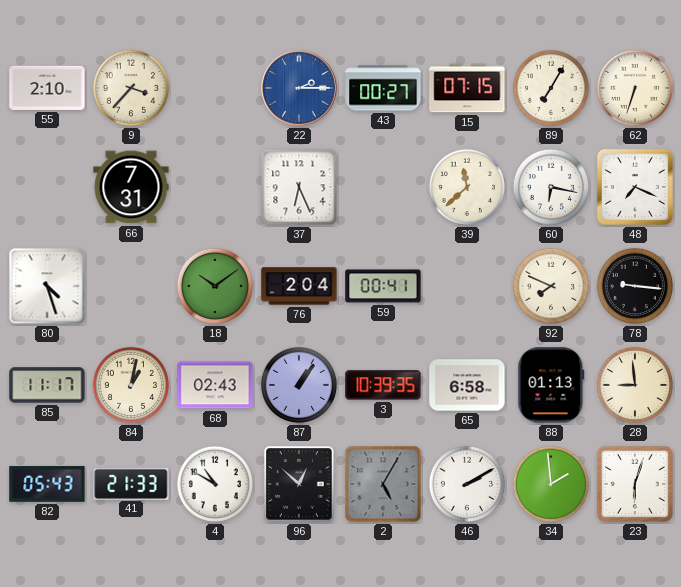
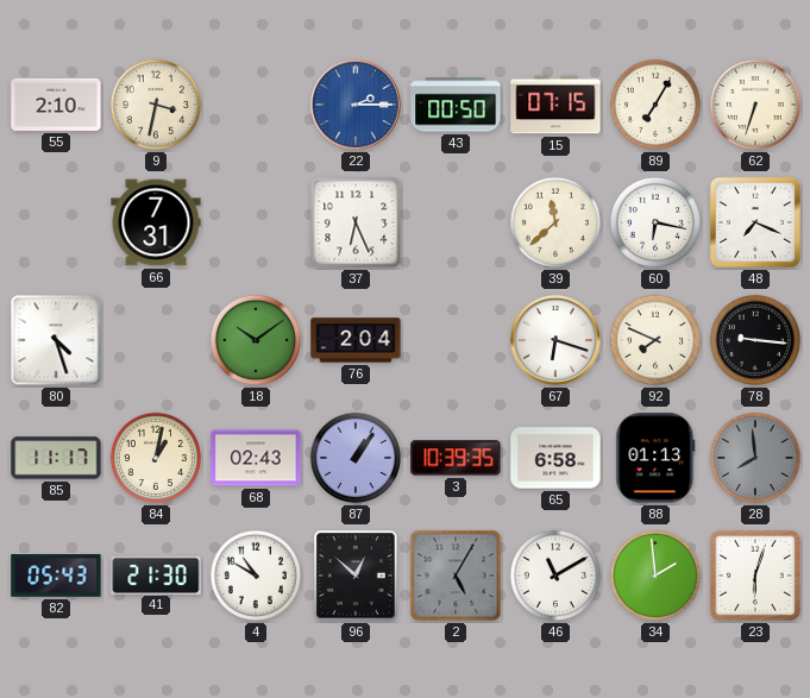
9: 3:37 -> 3:32
43: 00:27 -> 00:50
59: 00:41 -> none
67: none -> 6:18
28: 8:59 -> 7:59
28 dial: cream -> grey
41: 21:33 -> 21:30
46: 2:10 -> 11:10
